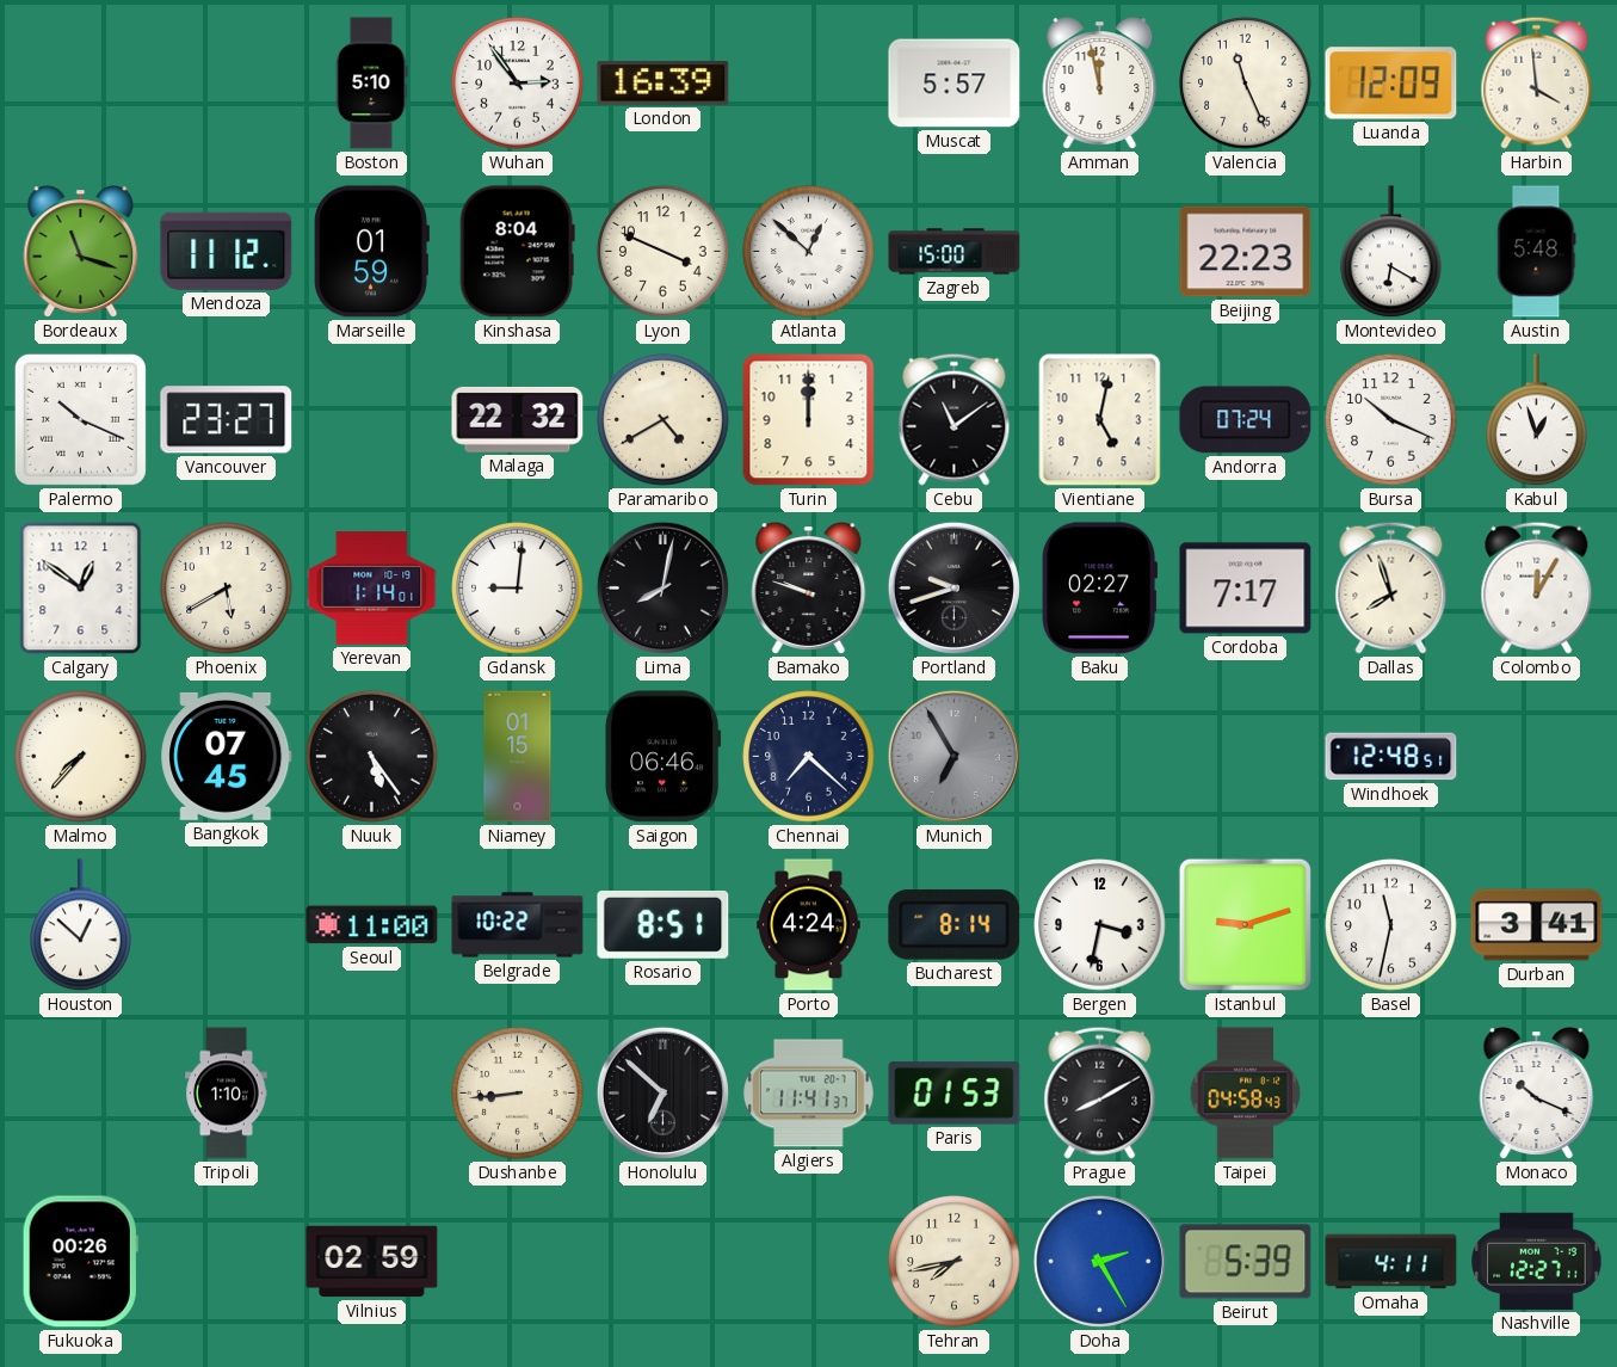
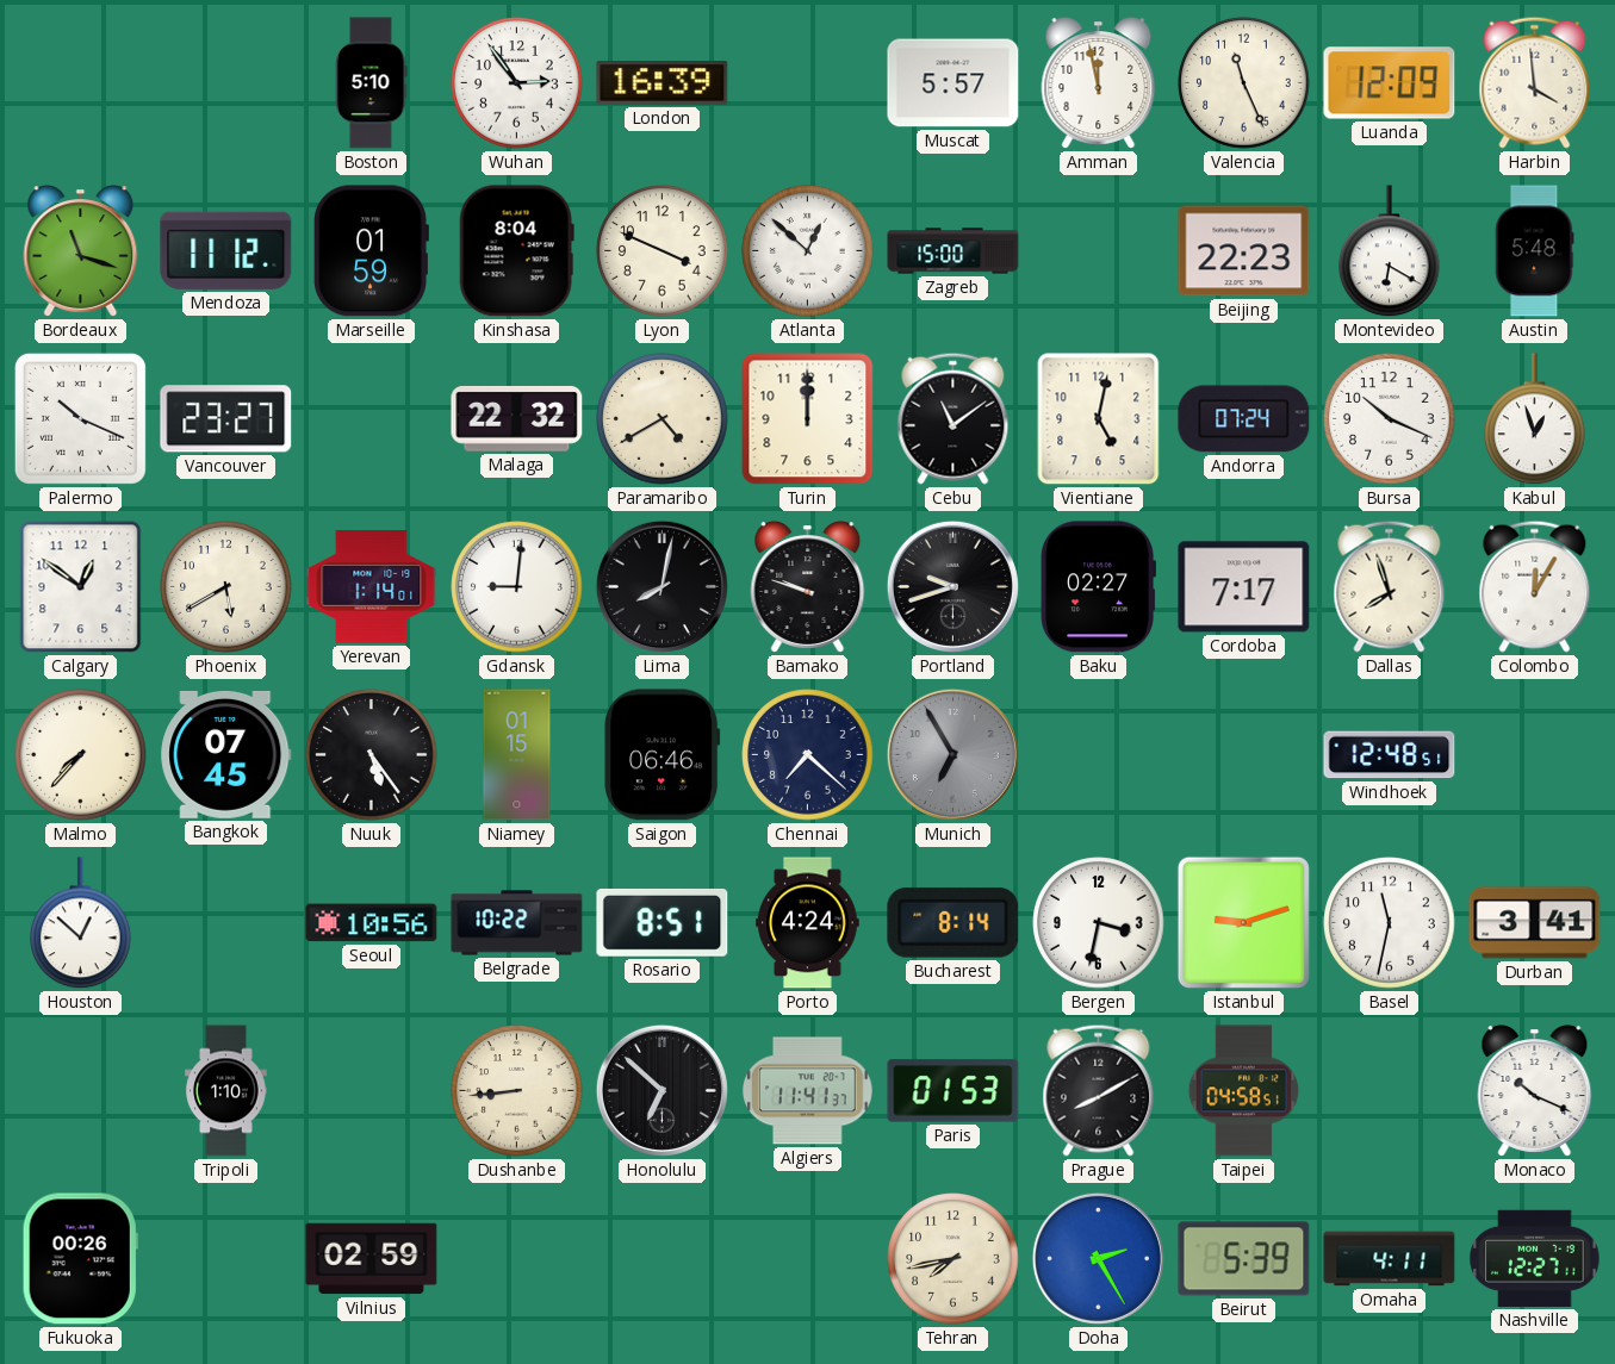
Seoul: 11:00 -> 10:56
Taipei: 04:58:43 -> 04:58:51
